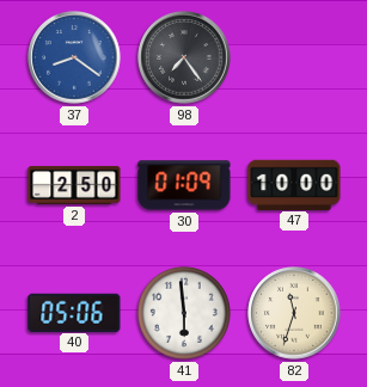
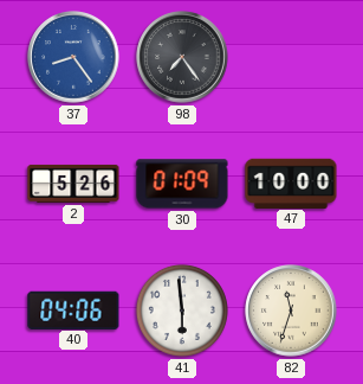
37: 8:21 -> 8:24
2: 2:50 -> 5:26
40: 05:06 -> 04:06
